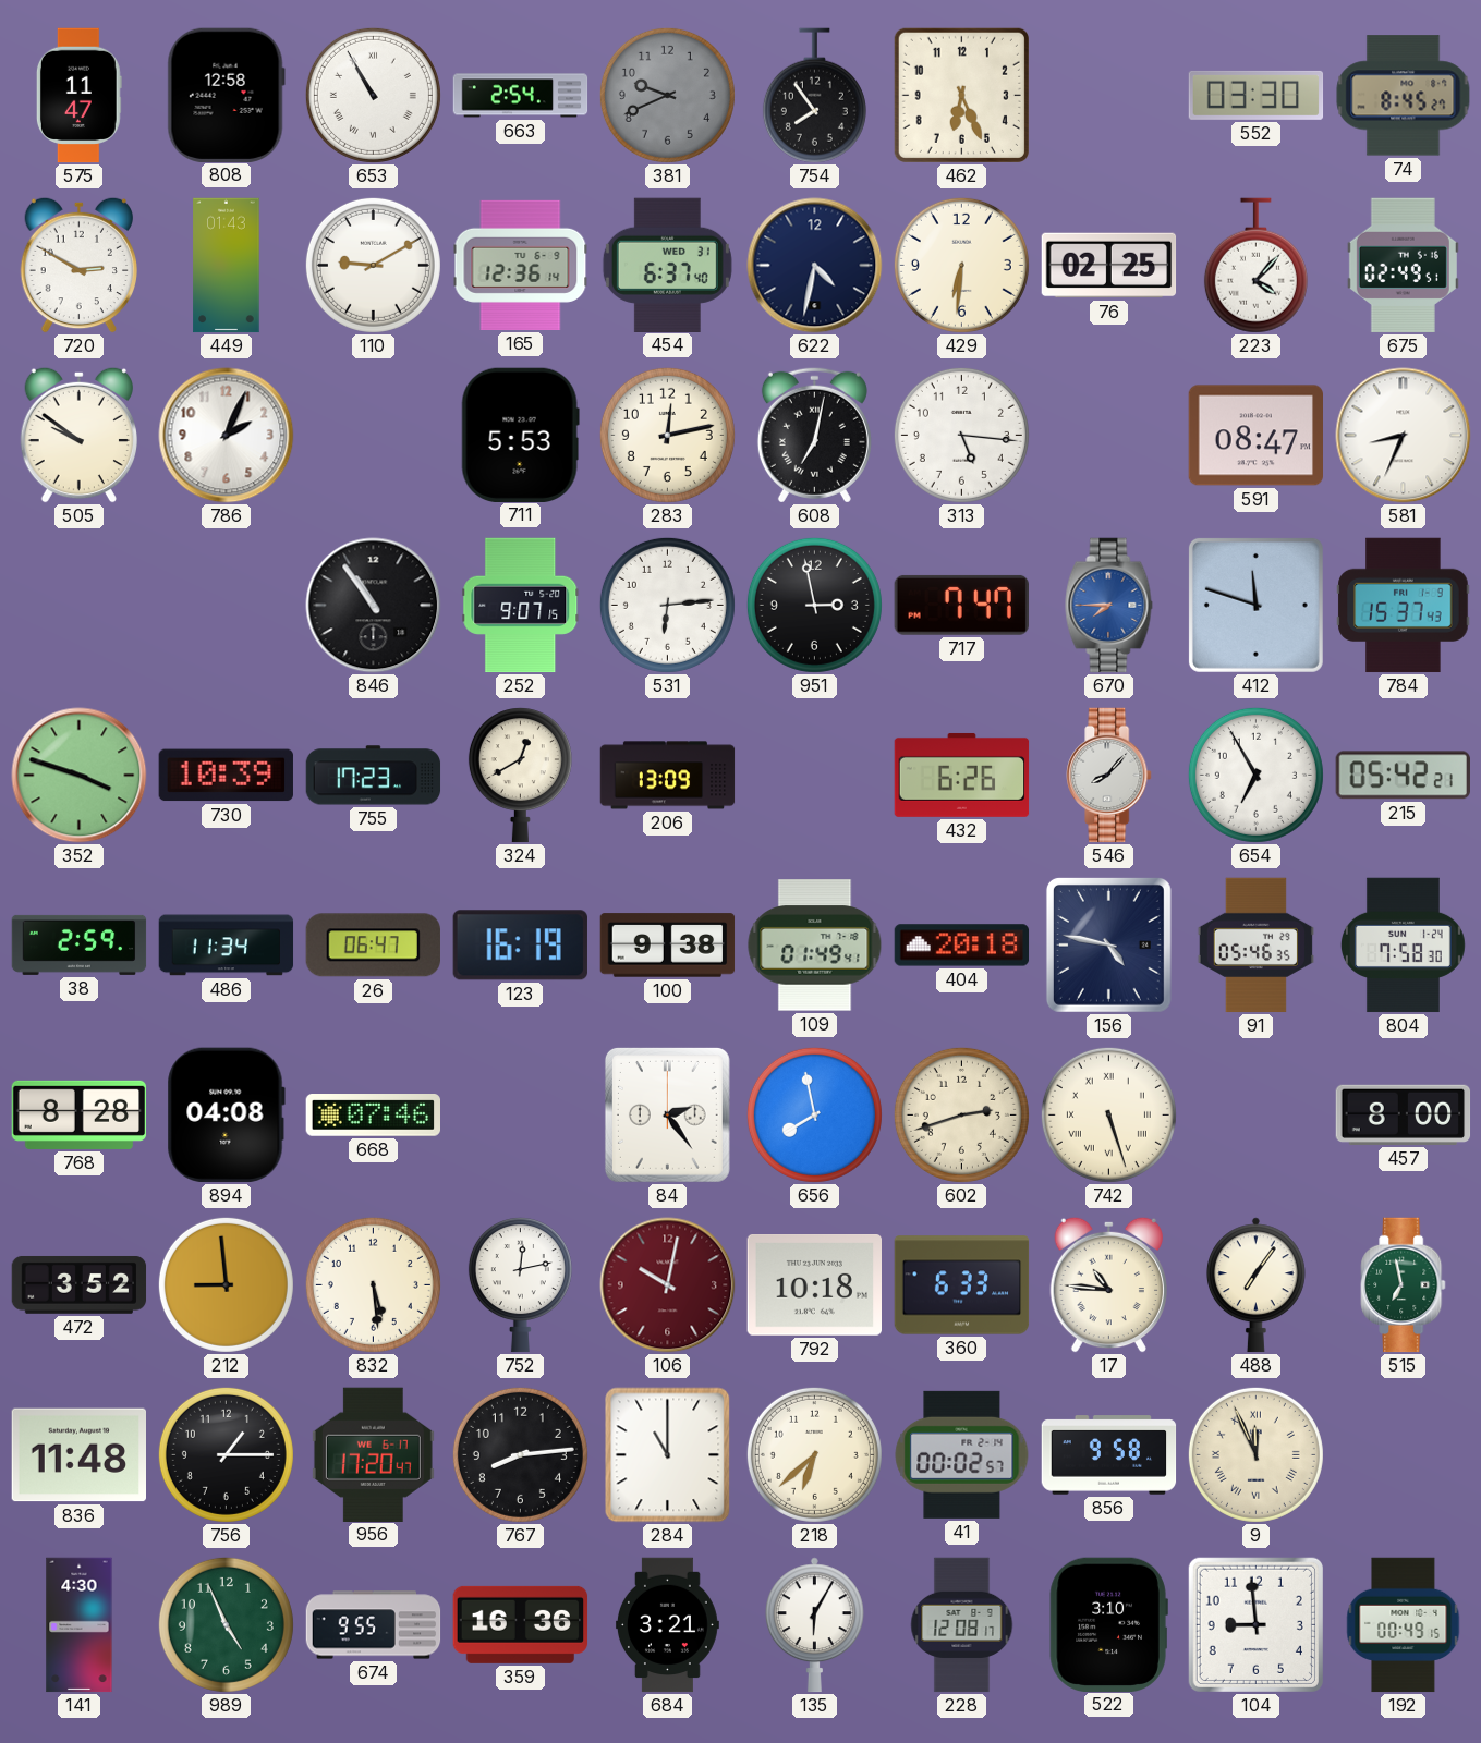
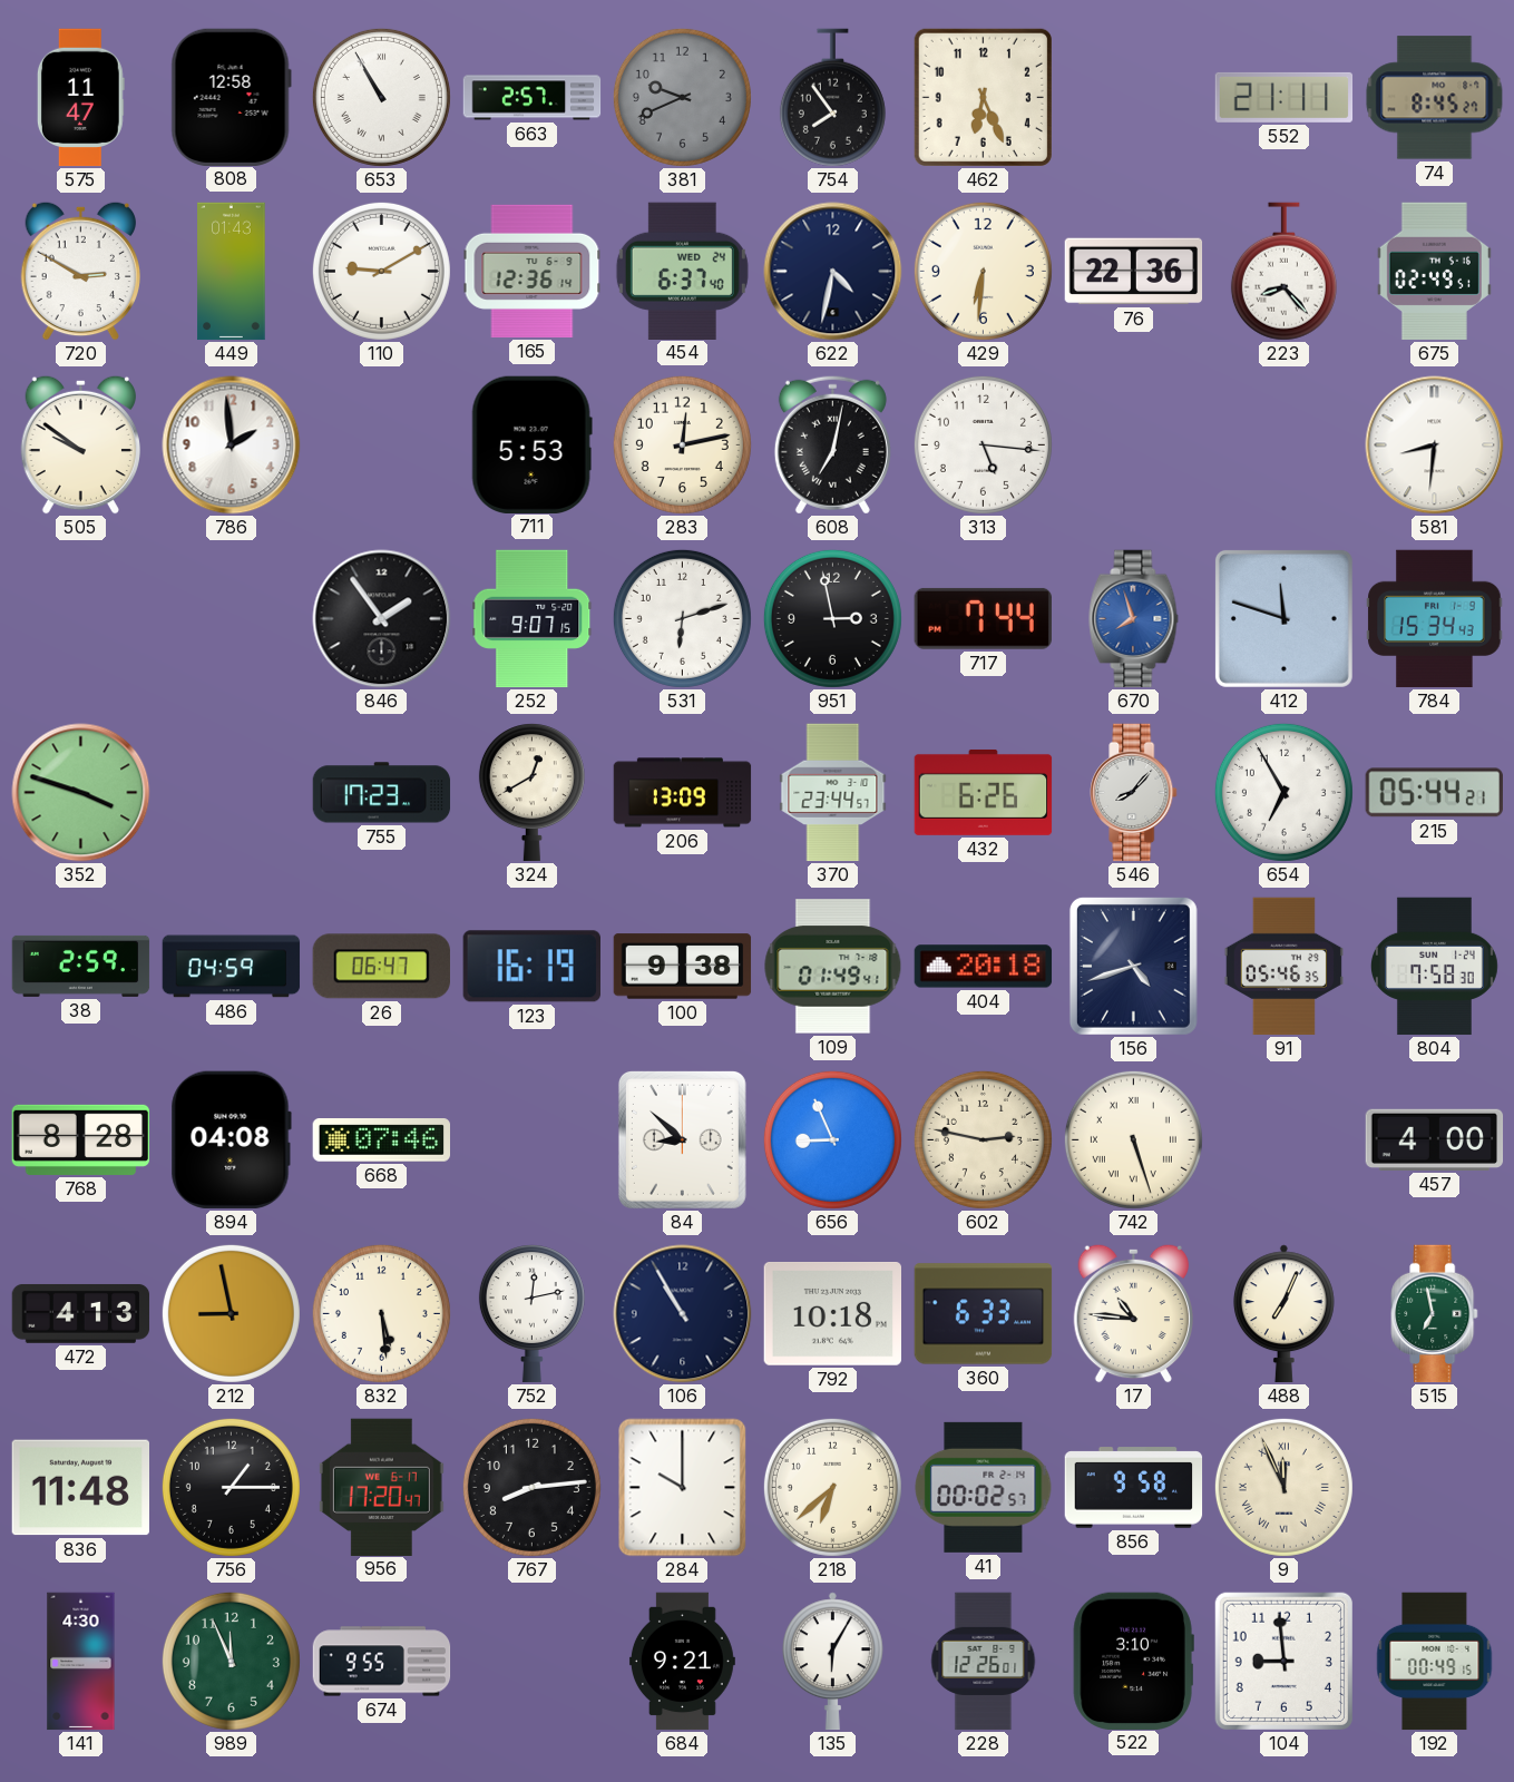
663: 2:54 -> 2:57
552: 03:30 -> 21:11
454 date: WED 31 -> WED 24
76: 02:25 -> 22:36
223: 4:07 -> 8:23
786: 2:04 -> 1:59
591: 08:47 -> none
581: 8:34 -> 8:31
846: 10:54 -> 1:54
531: 6:14 -> 6:12
717: 7:47 -> 7:44
670: 7:45 -> 7:57
784: 15:37 -> 15:34
730: 10:39 -> none
370: none -> 23:44
215: 05:42 -> 05:44
486: 11:34 -> 04:59
156: 4:47 -> 4:42
84: 2:24 -> 8:52
656: 7:58 -> 8:56
602: 2:42 -> 2:47
457: 8:00 -> 4:00
472: 3:52 -> 4:13
212: 8:59 -> 8:58
106: 10:02 -> 10:55
106 dial: burgundy -> navy
488: 7:06 -> 7:04
284: 11:00 -> 10:00
989: 4:56 -> 11:56
359: 16:36 -> none
684: 3:21 -> 9:21
228: 12:08 -> 12:26
